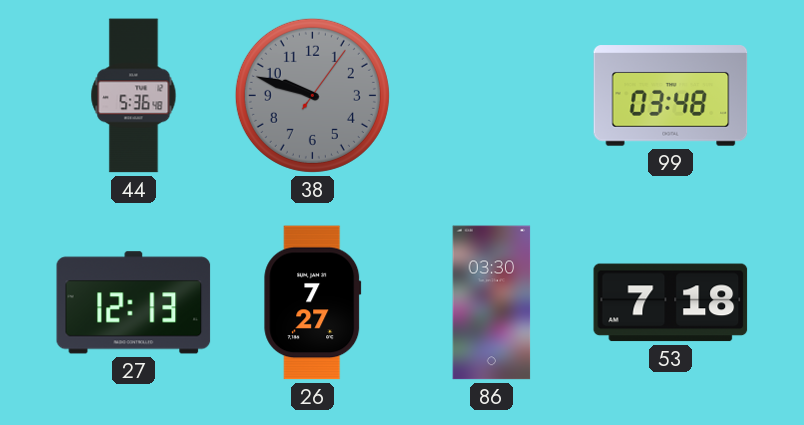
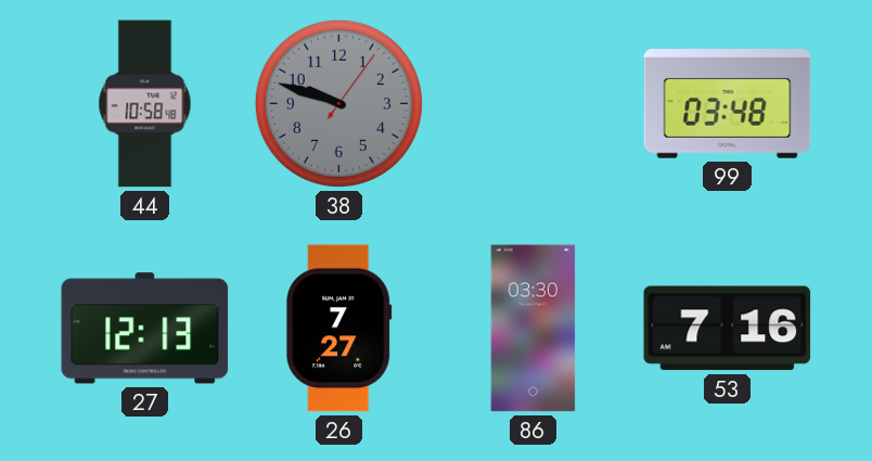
44: 5:36 -> 10:58
53: 7:18 -> 7:16
